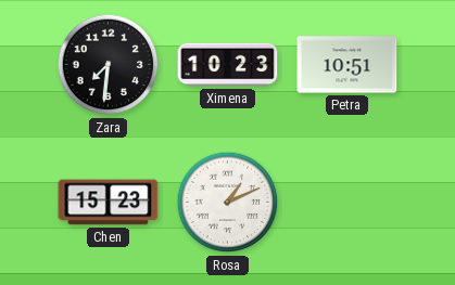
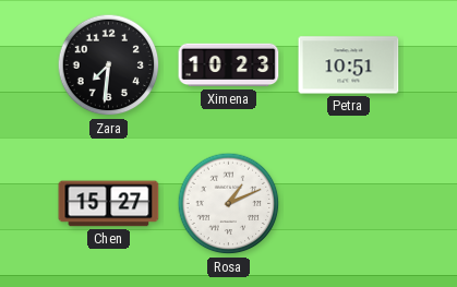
Chen: 15:23 -> 15:27
